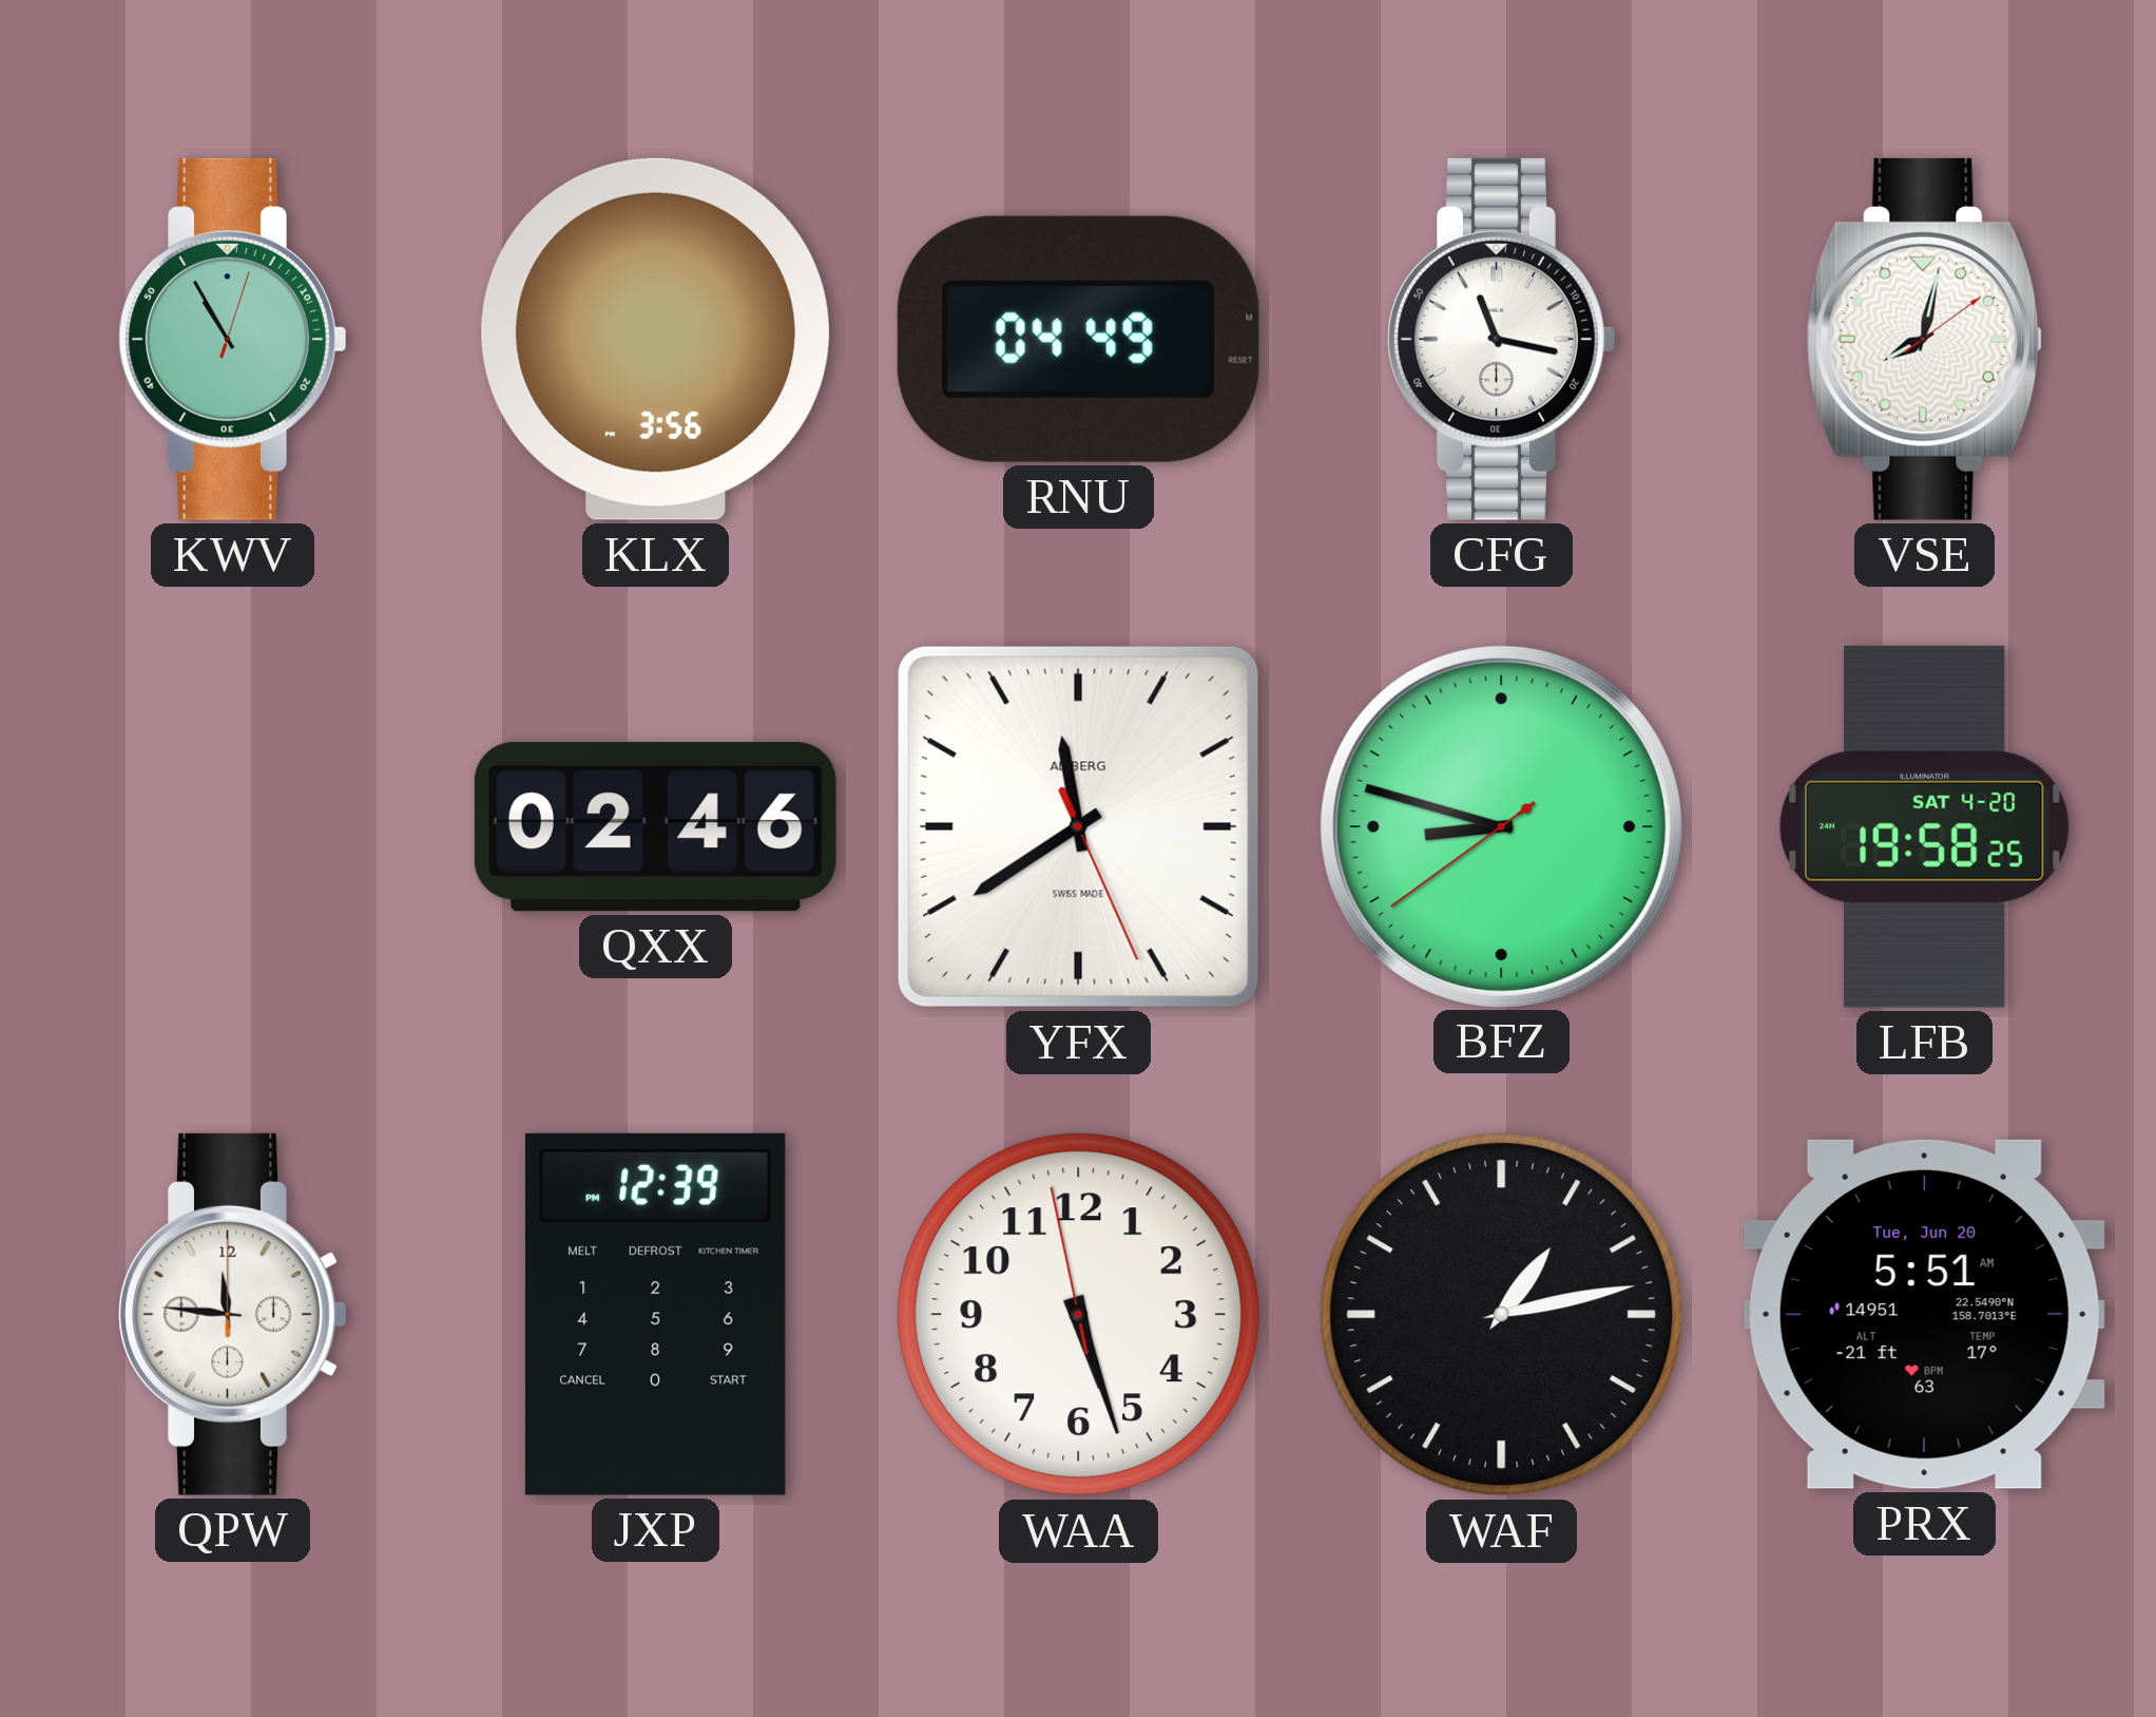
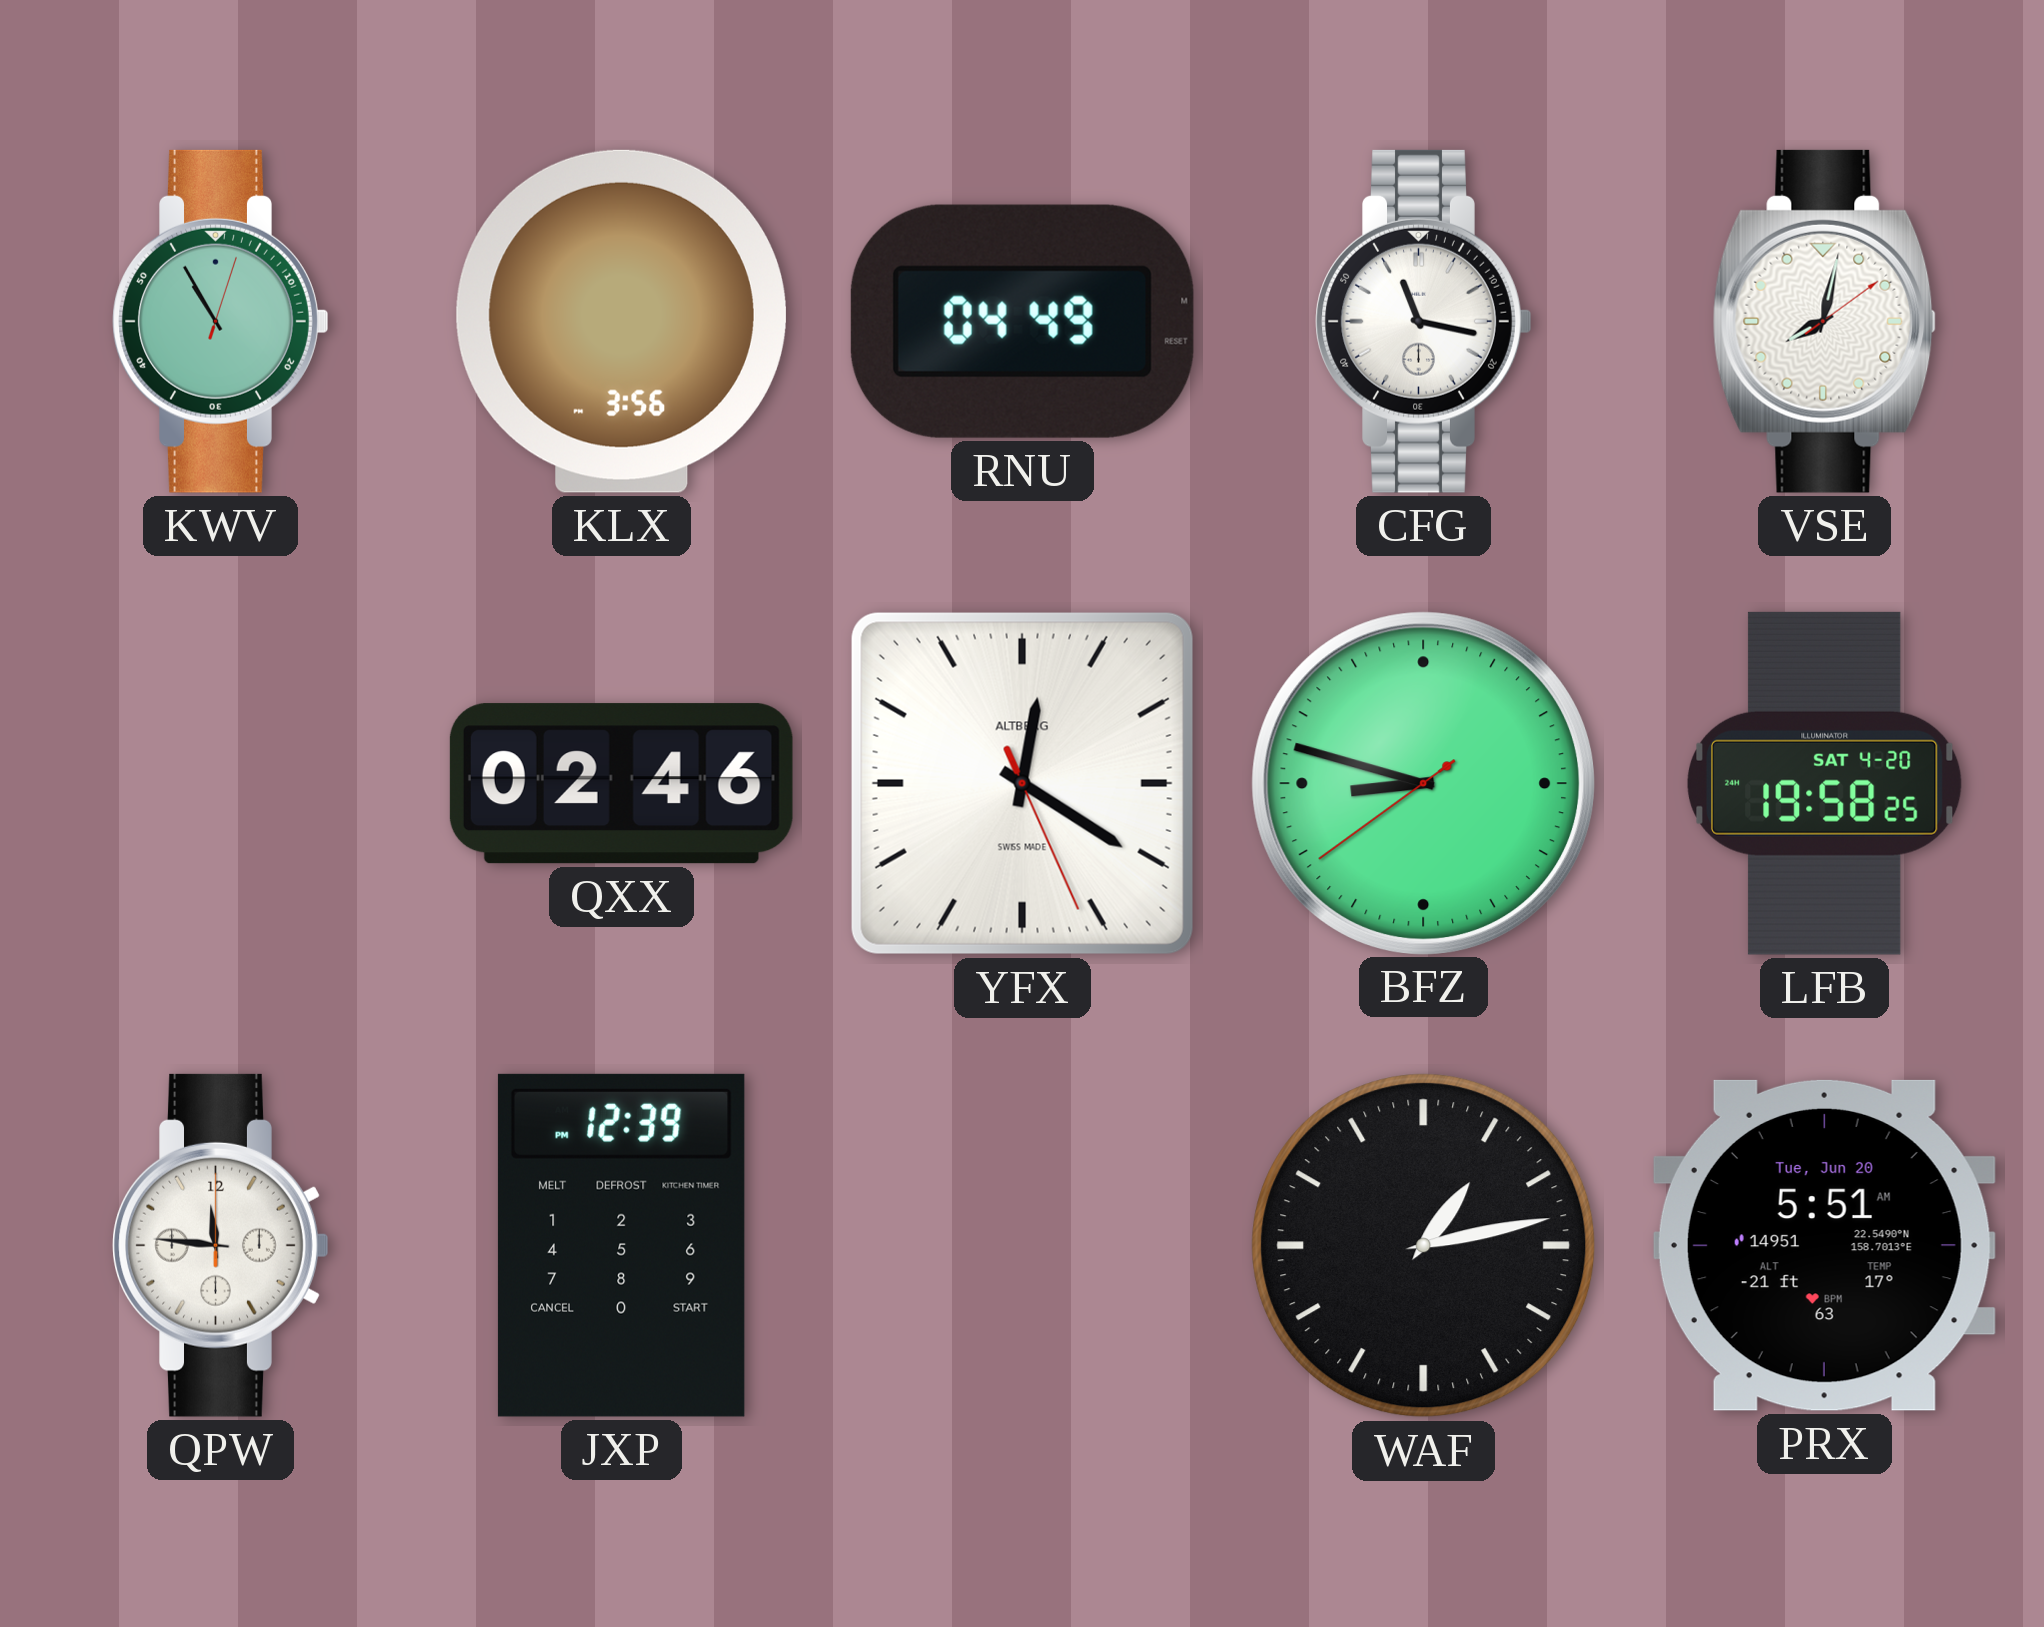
YFX: 11:39 -> 12:20
WAA: 5:26 -> none
